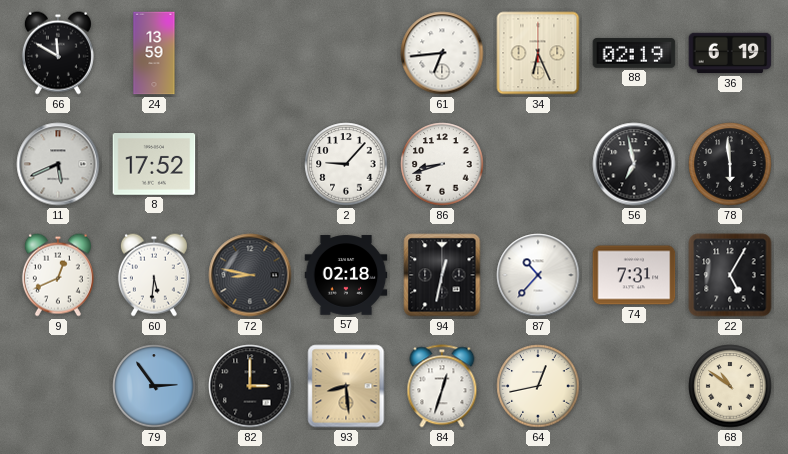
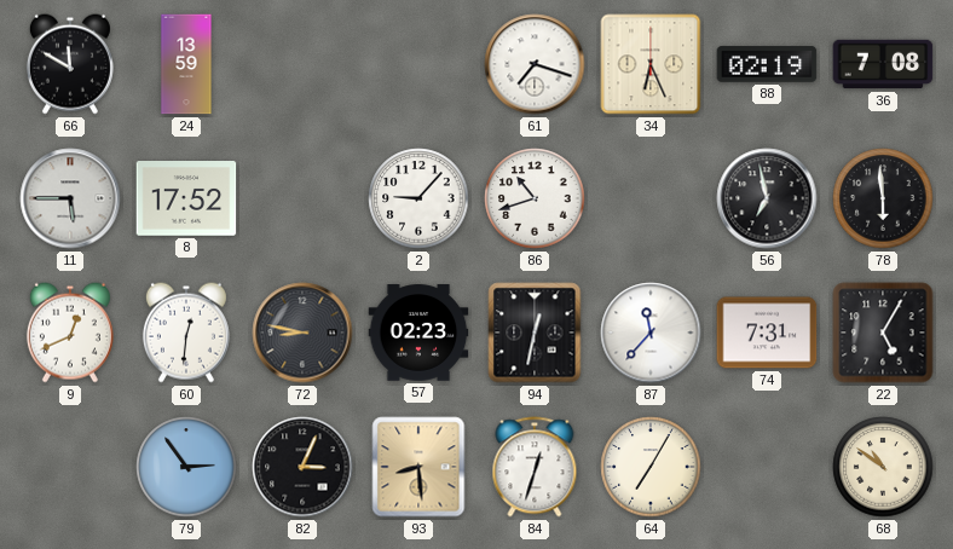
61: 6:44 -> 7:18
36: 6:19 -> 7:08
11: 5:41 -> 5:45
86: 8:42 -> 10:42
60: 5:31 -> 12:31
57: 02:18 -> 02:23
87: 10:37 -> 11:37
82: 3:00 -> 3:04
64: 12:43 -> 7:05
